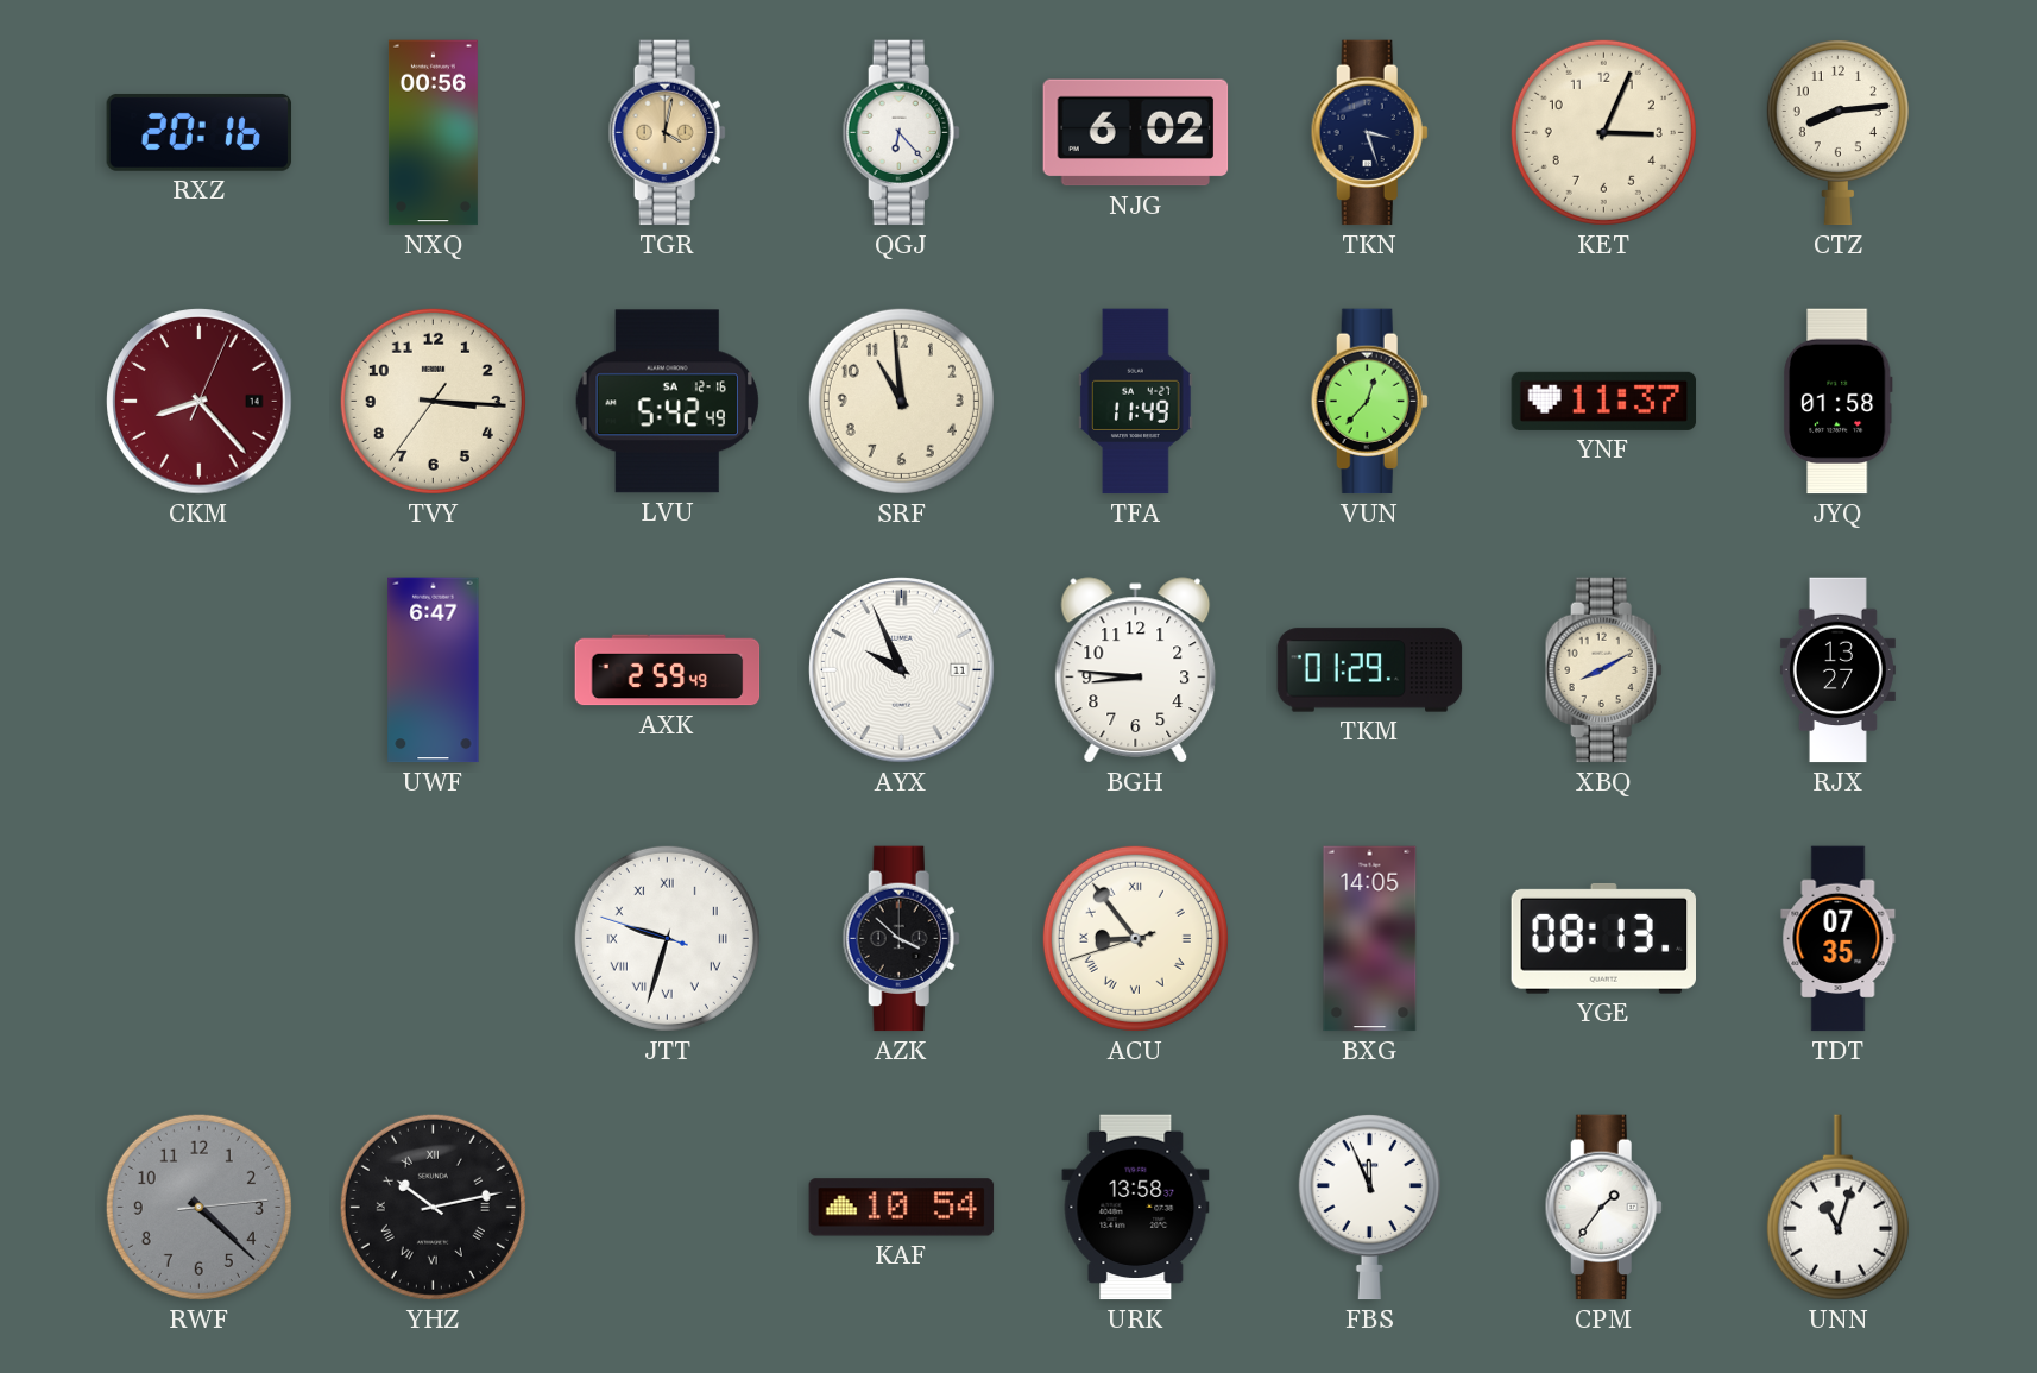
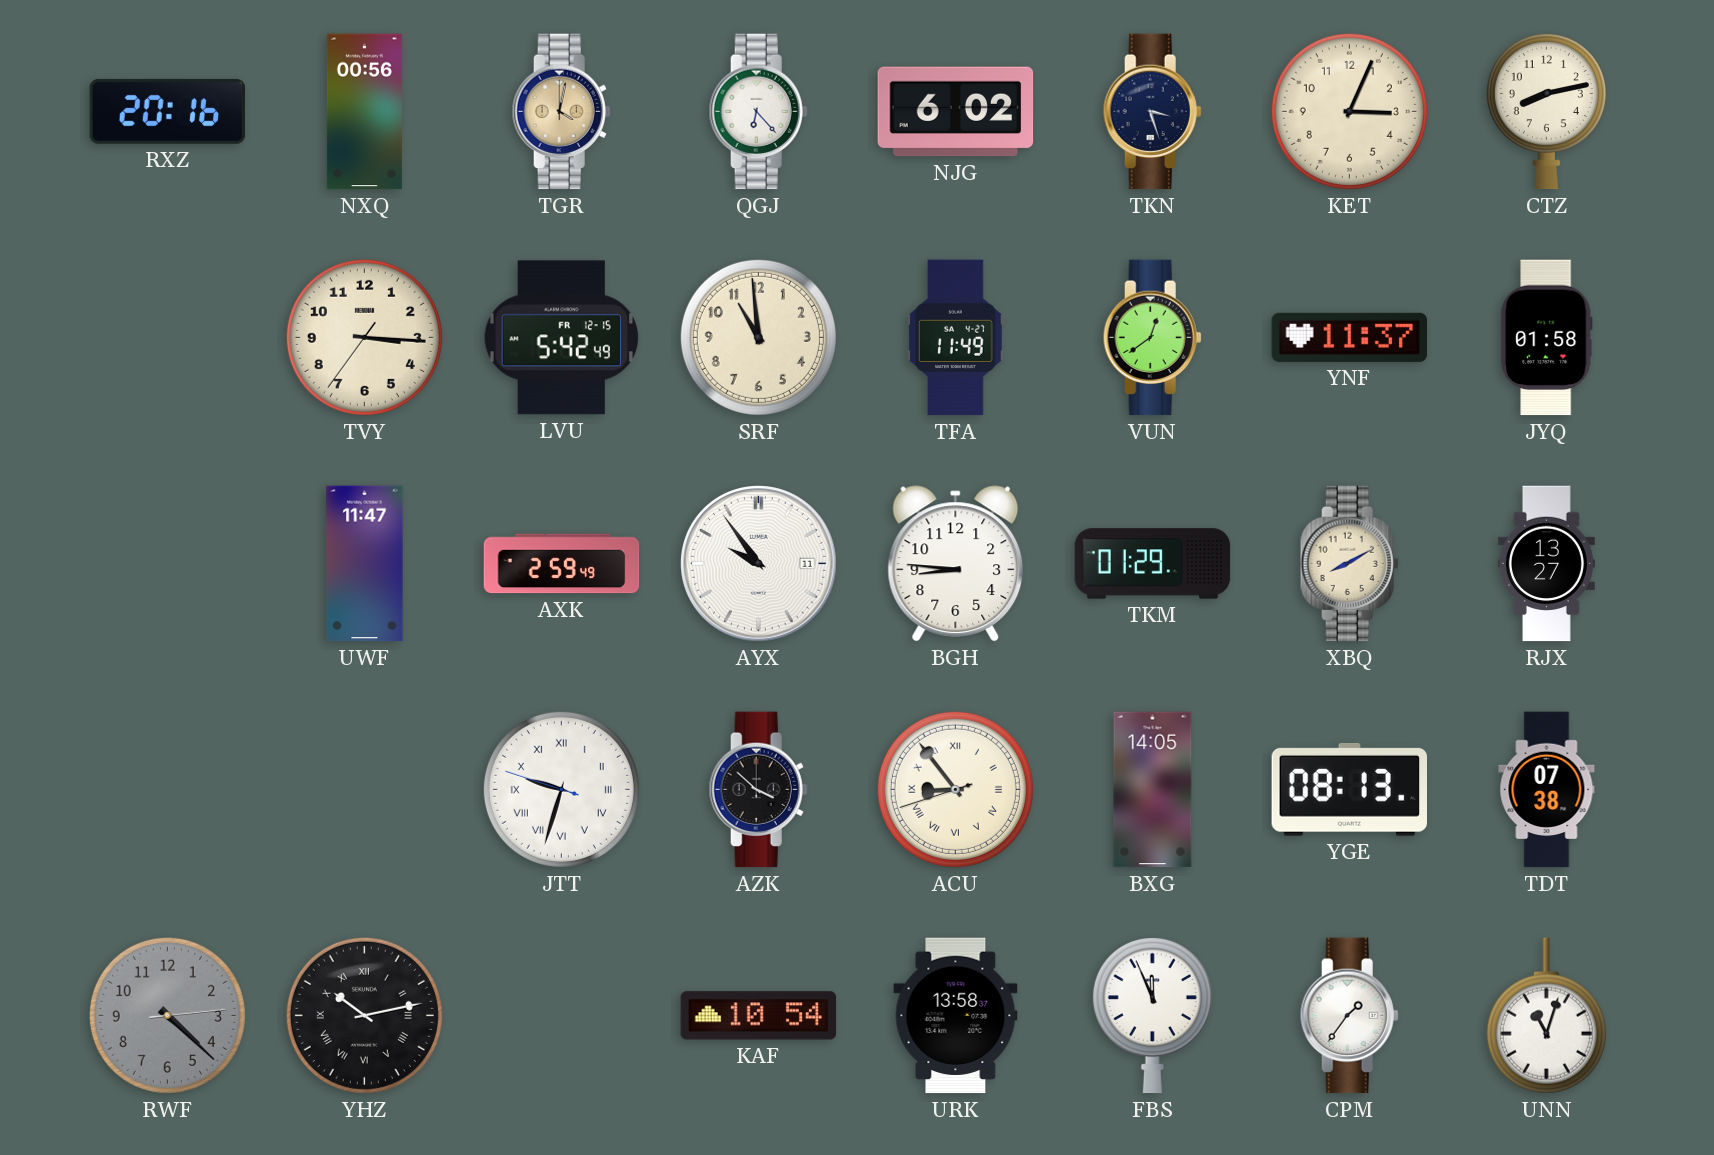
CTZ: 8:14 -> 8:13
CKM: 8:23 -> none
LVU date: SA 12-16 -> FR 12-15
VUN: 12:37 -> 12:39
UWF: 6:47 -> 11:47
AYX: 9:56 -> 9:54
TDT: 07:35 -> 07:38
